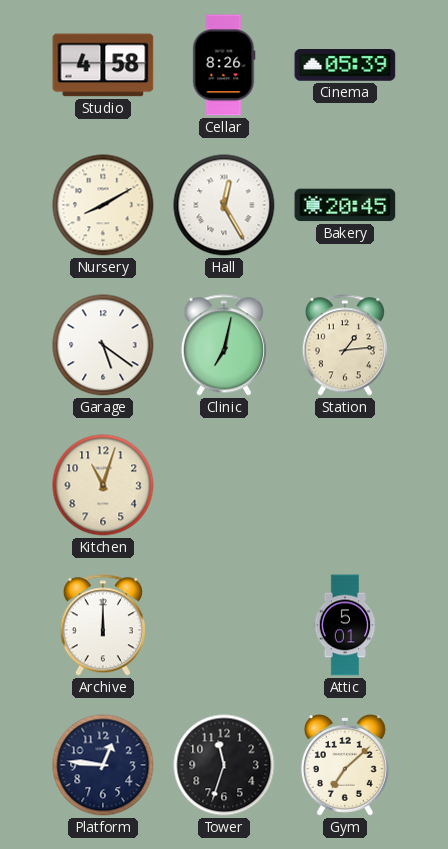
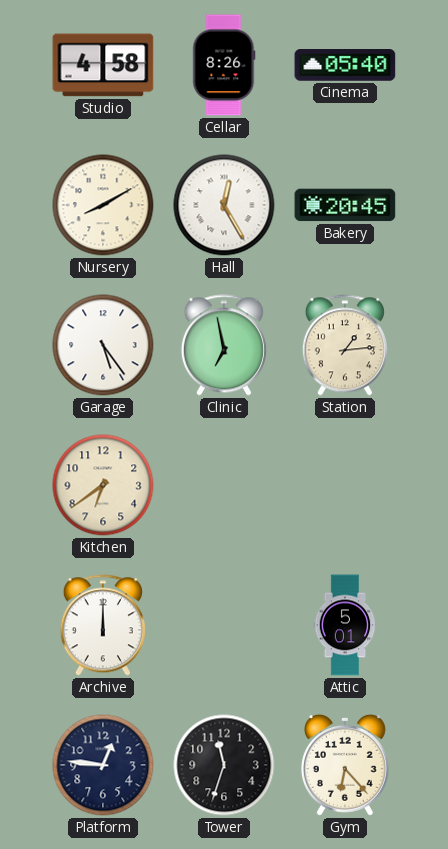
Cinema: 05:39 -> 05:40
Garage: 5:21 -> 5:24
Clinic: 7:02 -> 6:58
Kitchen: 11:03 -> 6:39
Gym: 7:08 -> 6:23
